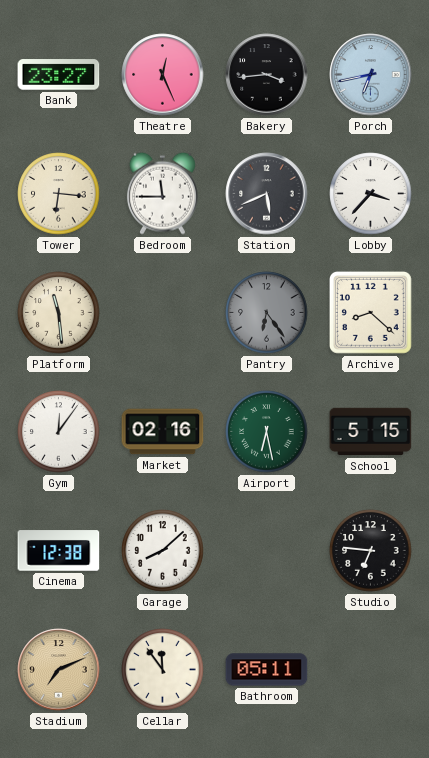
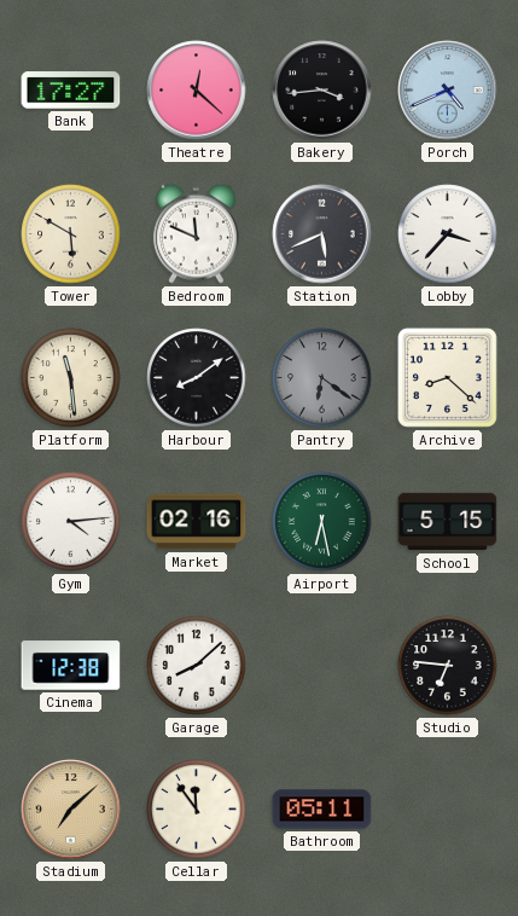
Bank: 23:27 -> 17:27
Theatre: 12:26 -> 12:22
Porch: 6:43 -> 4:41
Tower: 6:16 -> 5:50
Bedroom: 11:45 -> 11:49
Harbour: none -> 8:09
Pantry: 6:24 -> 6:21
Gym: 12:06 -> 4:14
Stadium: 7:11 -> 7:08
